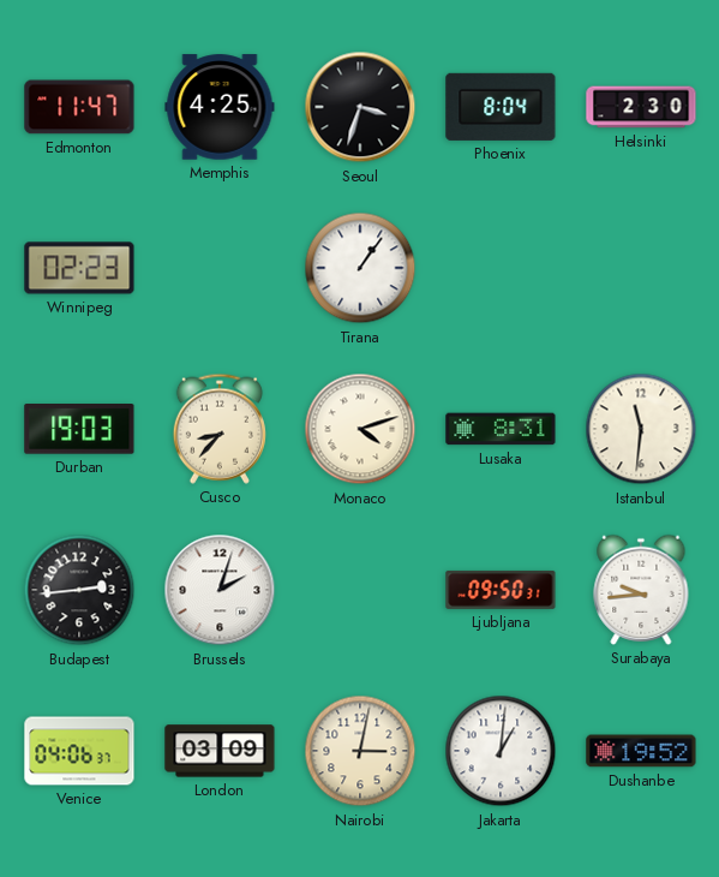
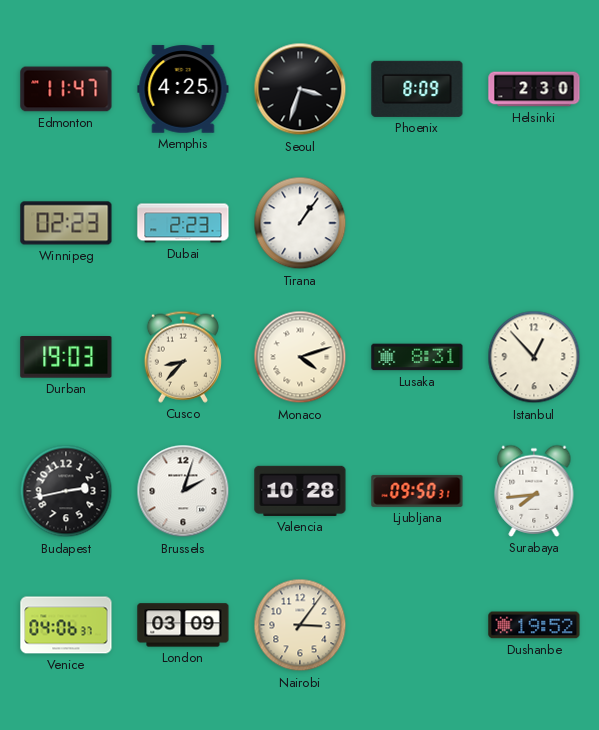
Phoenix: 8:04 -> 8:09
Dubai: none -> 2:23
Istanbul: 11:31 -> 12:53
Budapest: 2:44 -> 2:43
Valencia: none -> 10:28
Surabaya: 9:44 -> 7:44
Nairobi: 3:02 -> 3:06
Jakarta: 1:01 -> none
